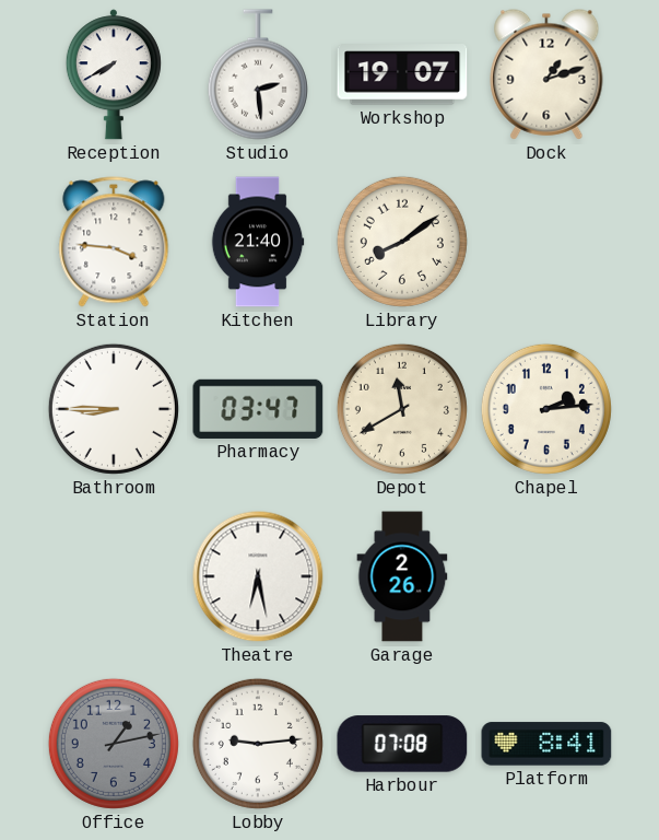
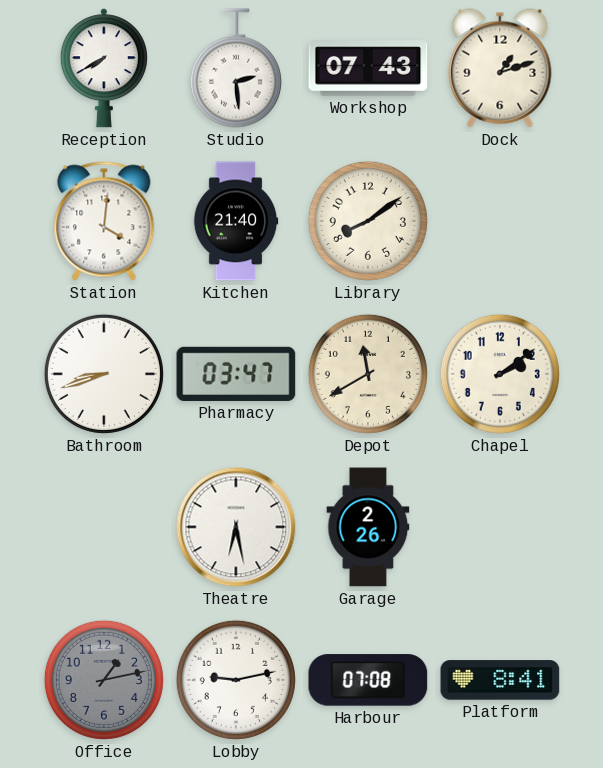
Workshop: 19:07 -> 07:43
Station: 3:46 -> 4:01
Bathroom: 8:45 -> 8:42
Chapel: 2:14 -> 2:09
Lobby: 9:14 -> 9:13
